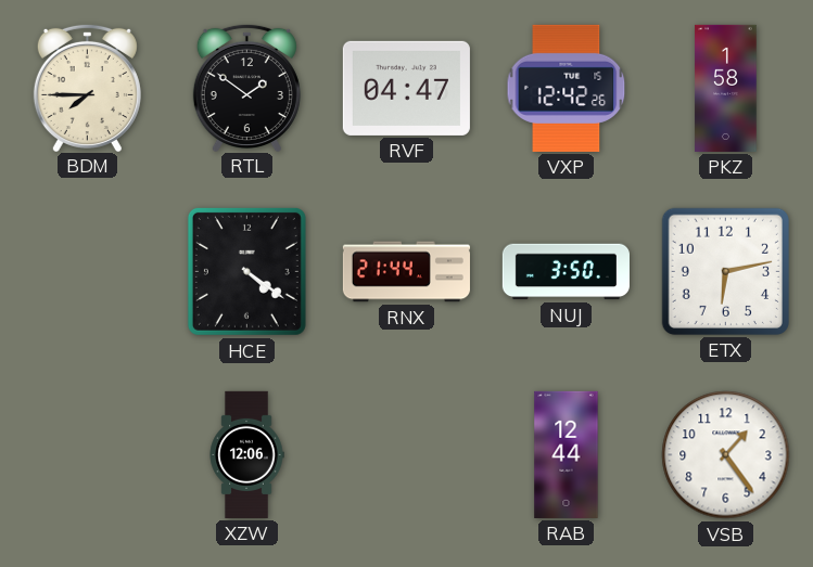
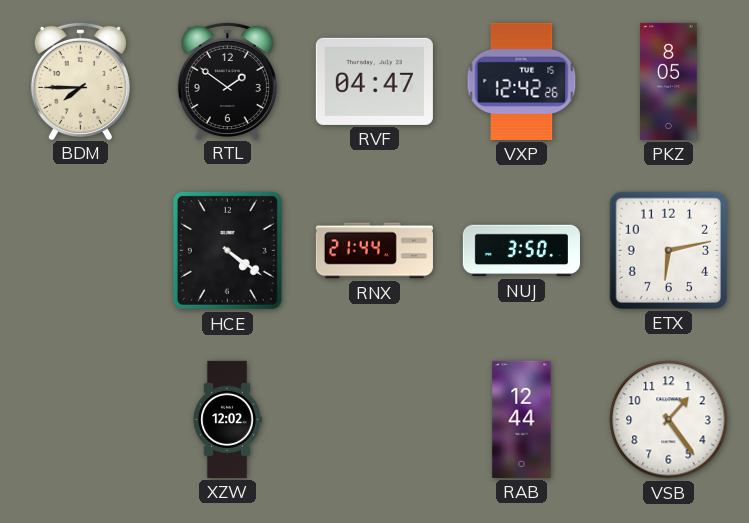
PKZ: 1:58 -> 8:05
XZW: 12:06 -> 12:02
